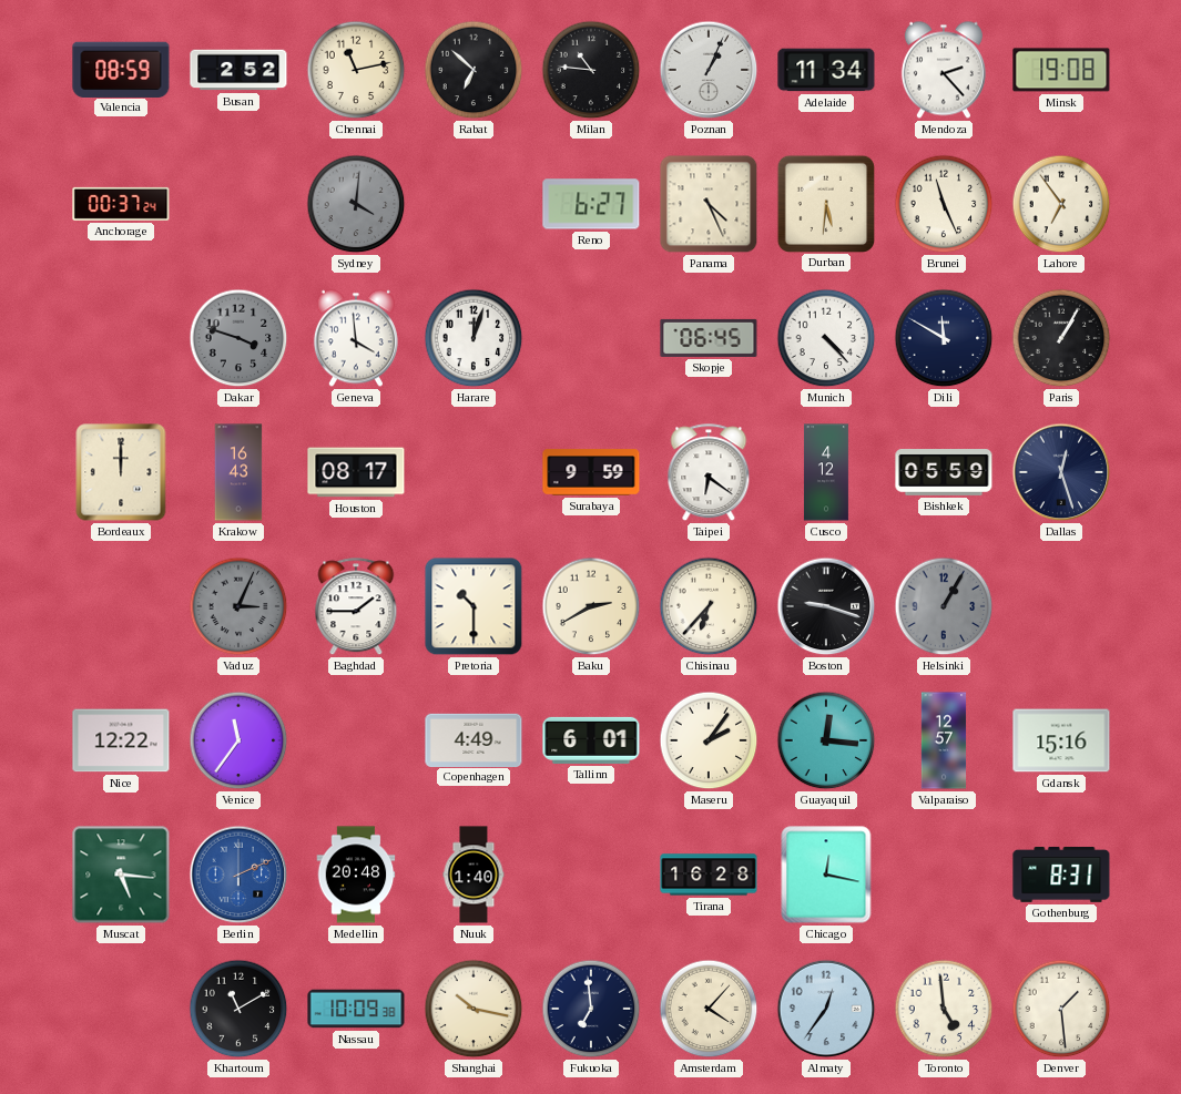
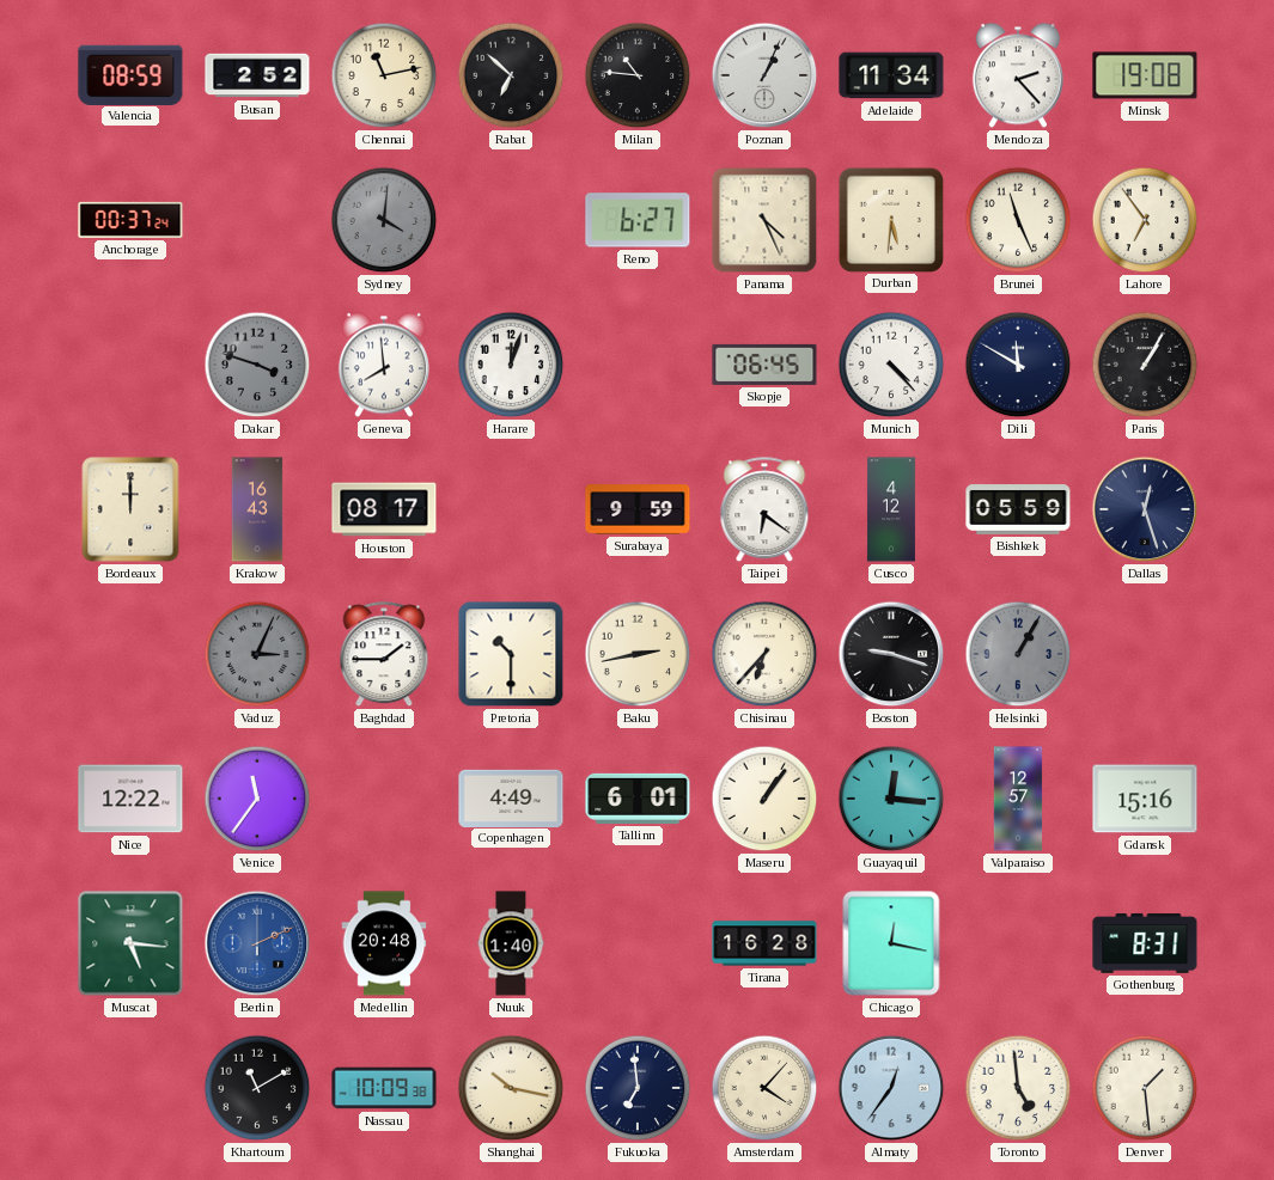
Geneva: 3:59 -> 7:59
Baku: 2:40 -> 2:43
Maseru: 2:06 -> 1:06
